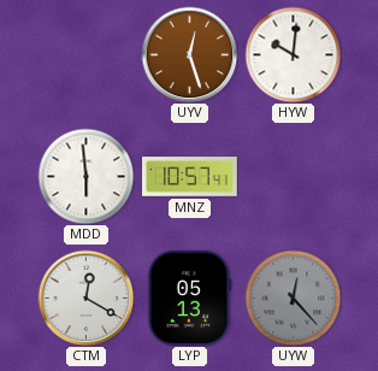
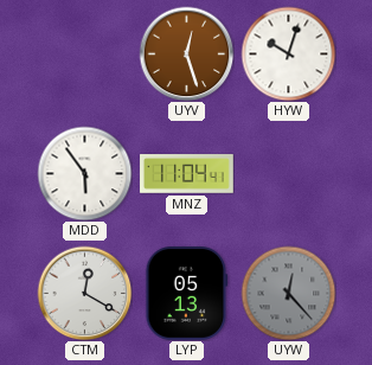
HYW: 10:01 -> 10:03
MDD: 5:59 -> 5:54
MNZ: 10:57 -> 11:04
